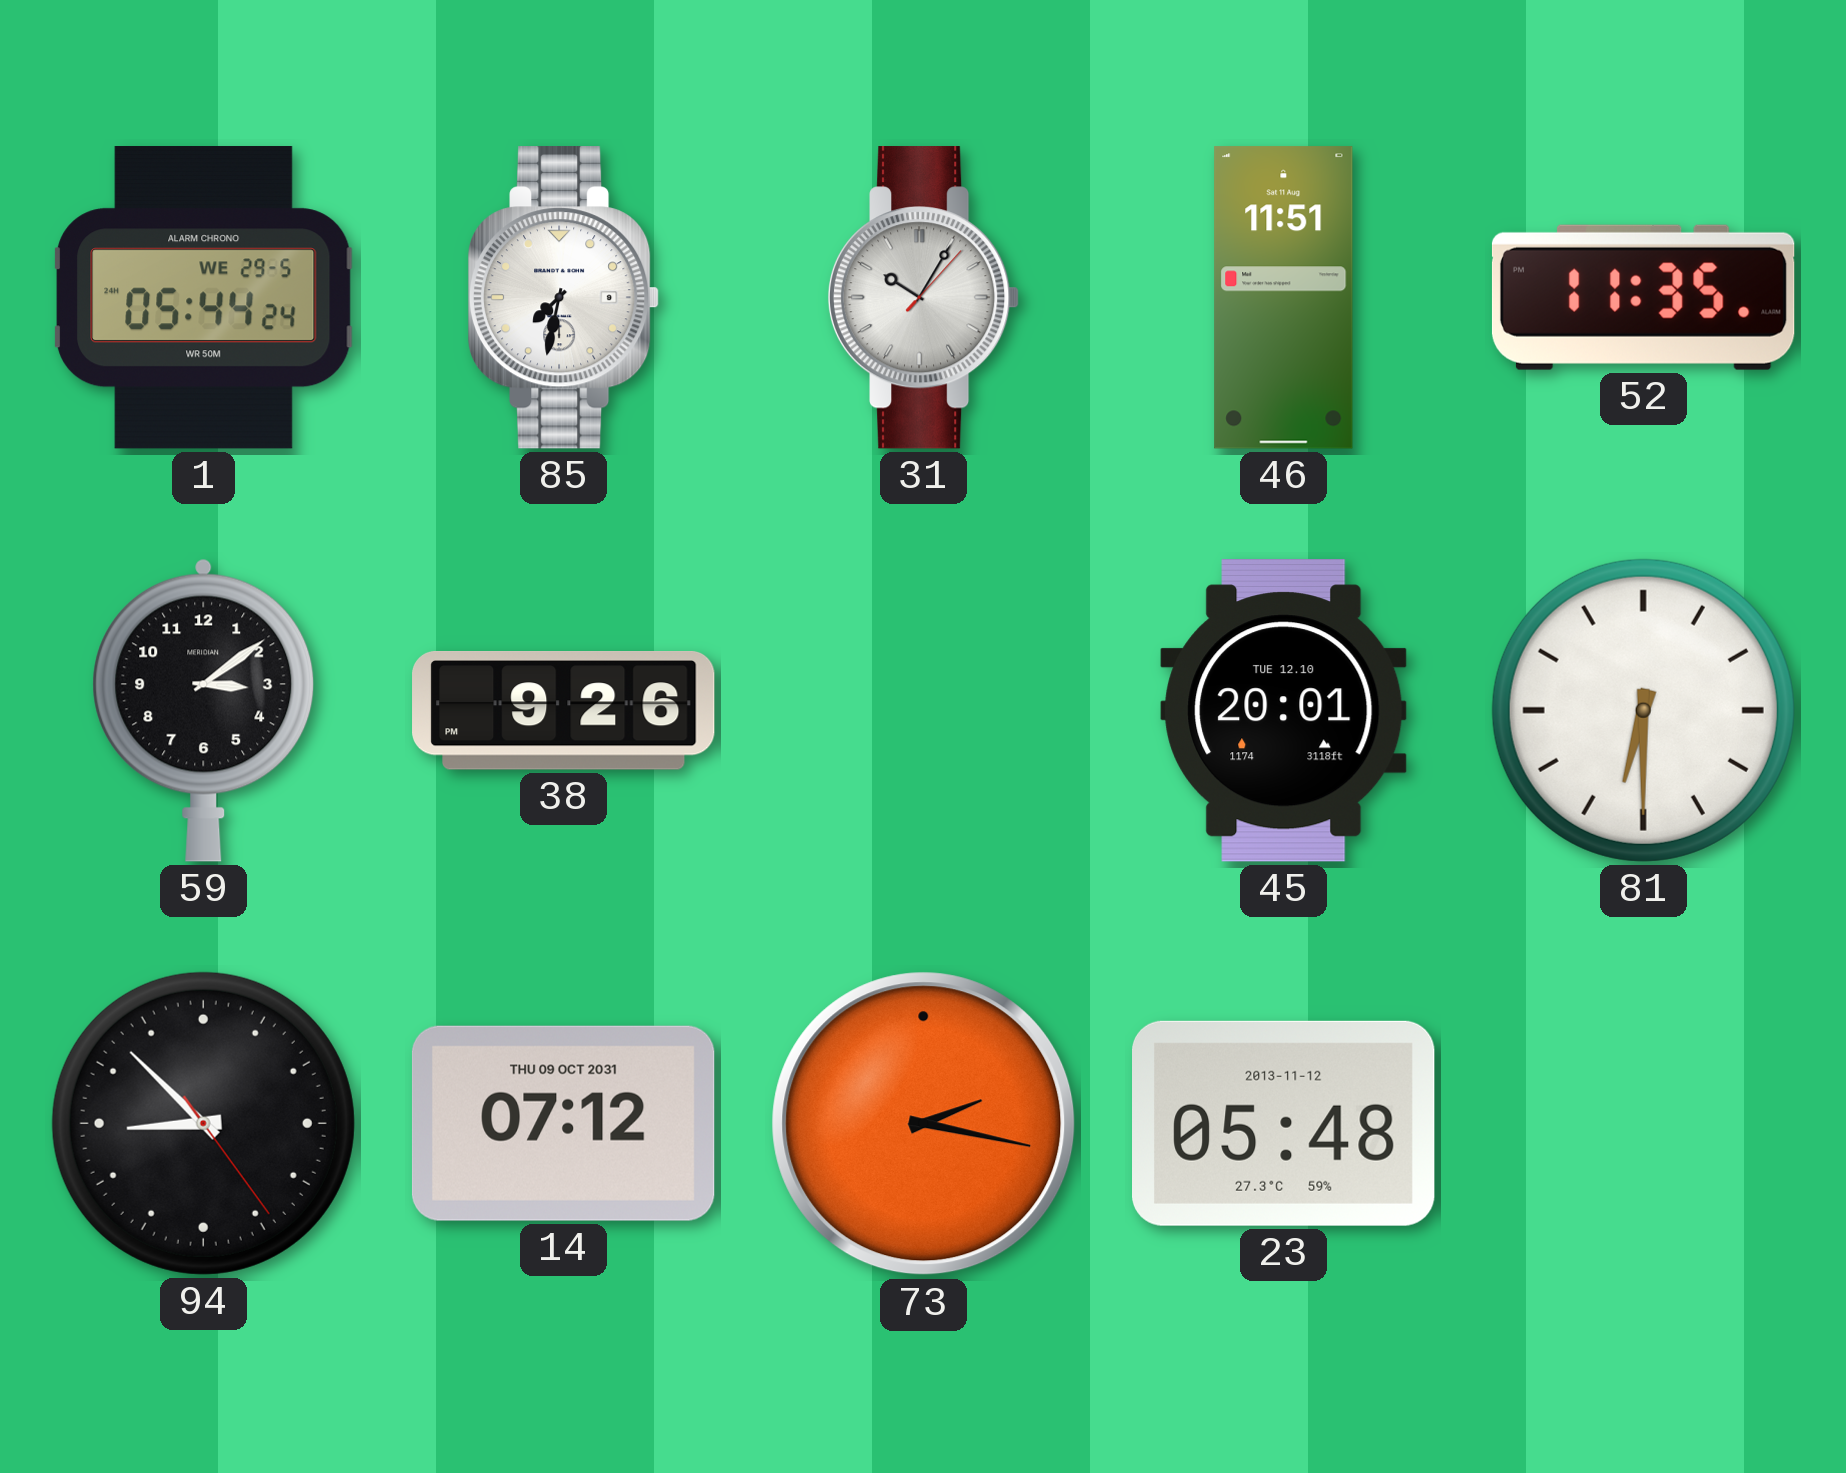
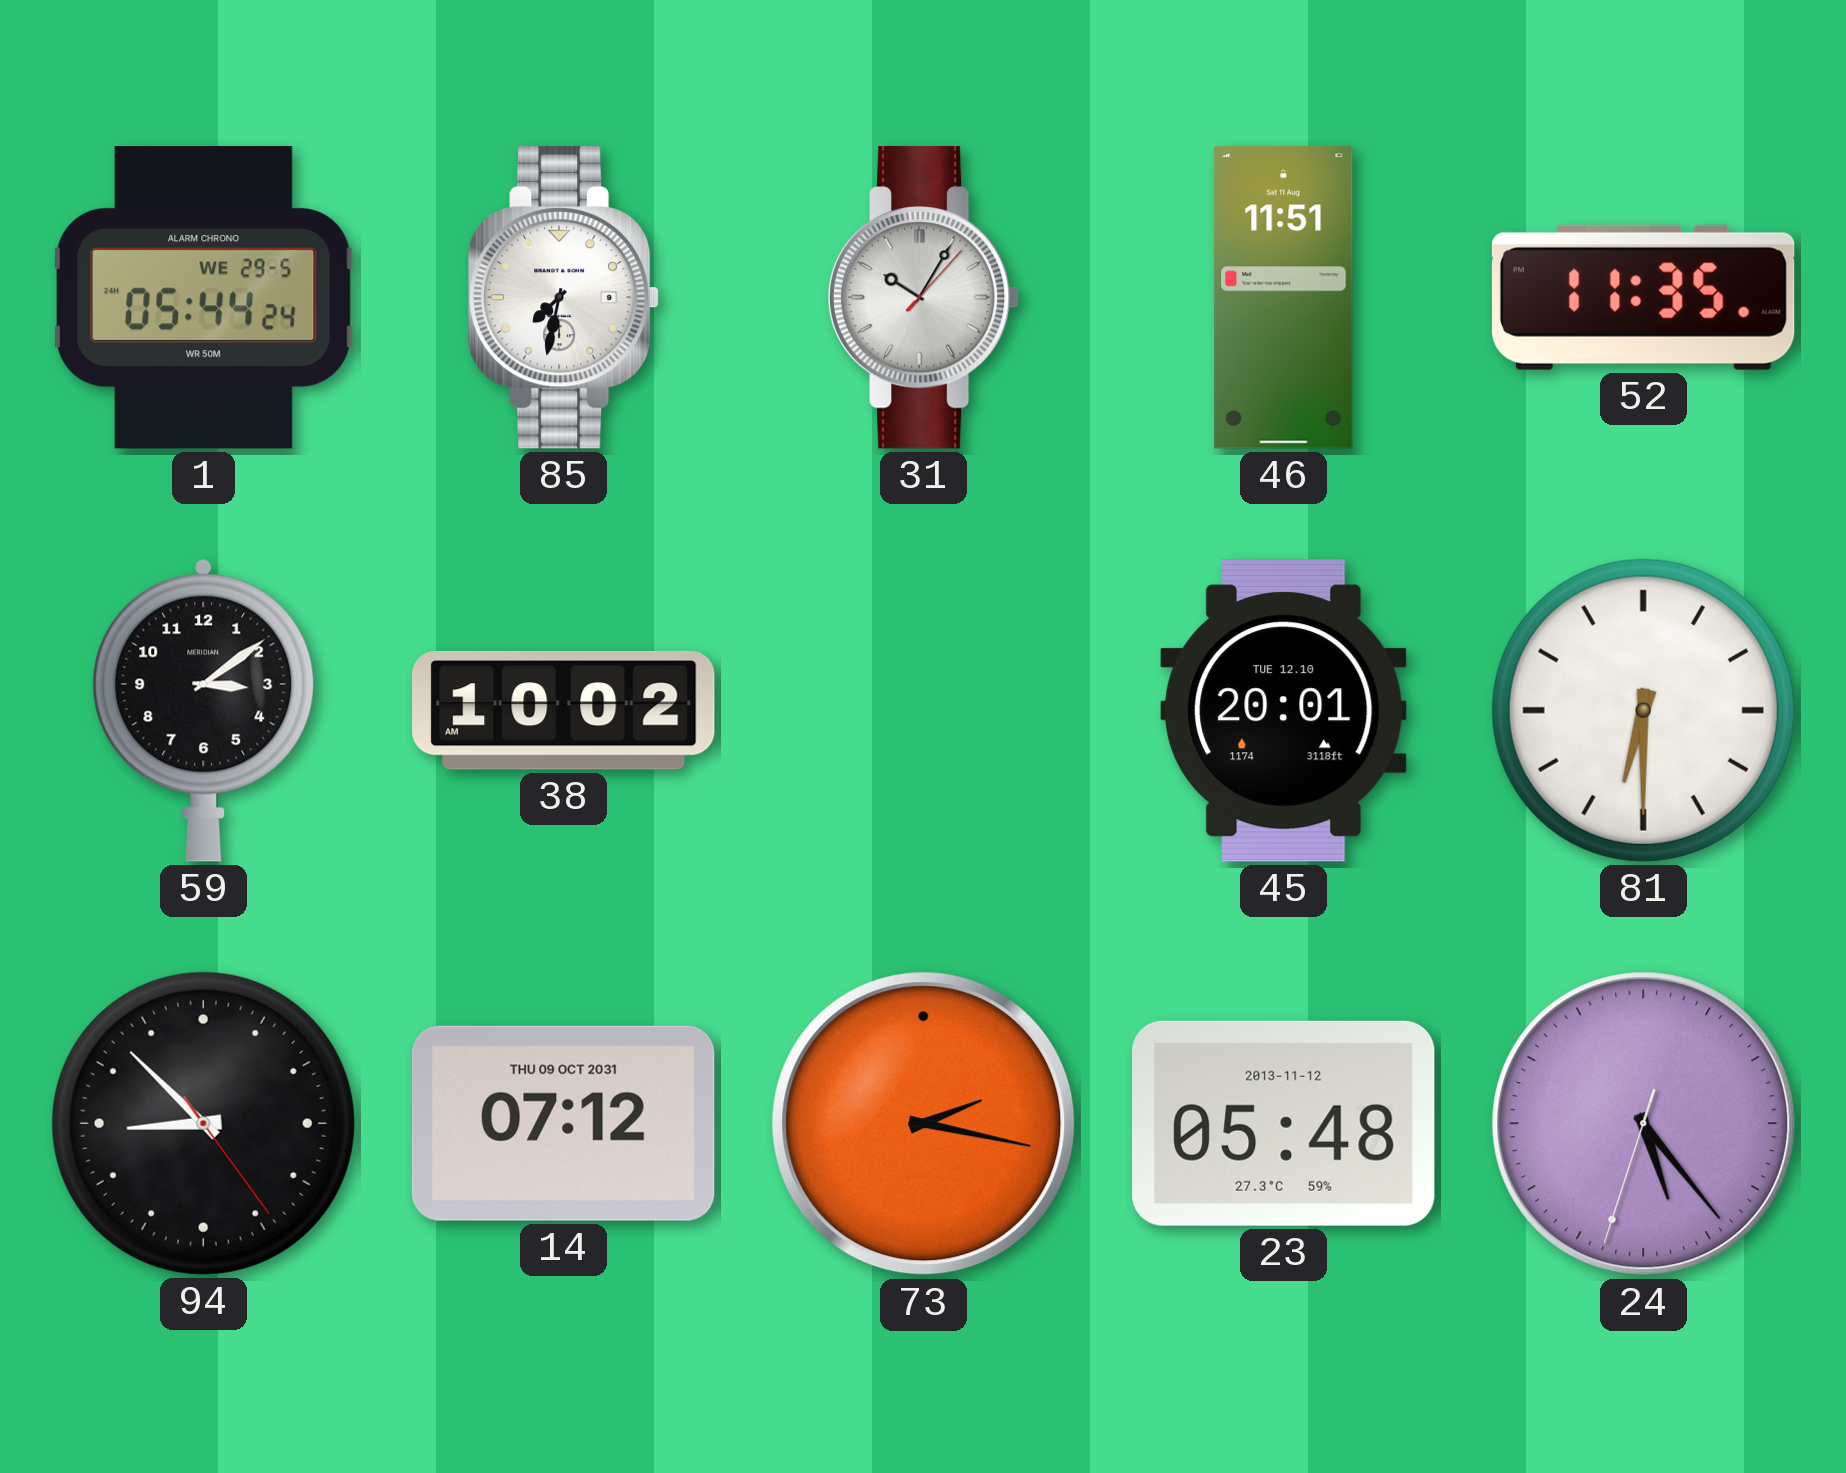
38: 9:26 -> 10:02
24: none -> 5:23
